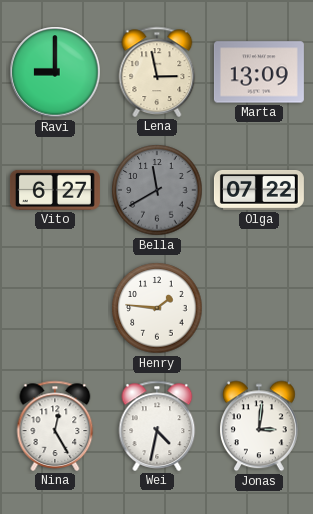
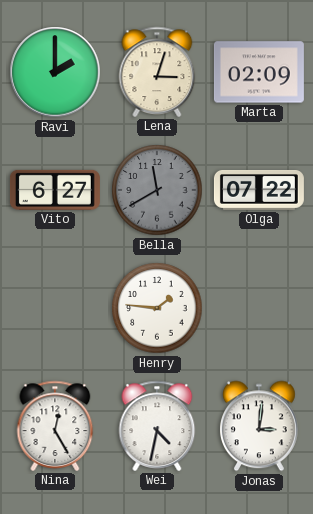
Ravi: 9:00 -> 2:00
Lena: 2:58 -> 3:03
Marta: 13:09 -> 02:09
